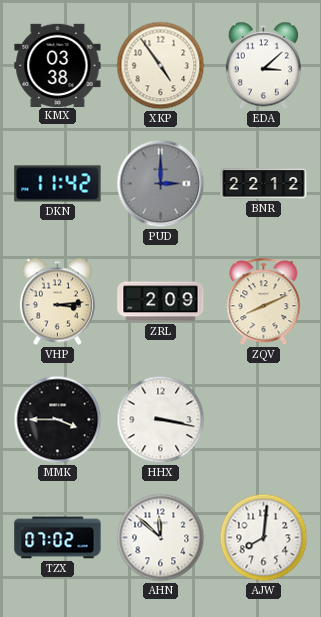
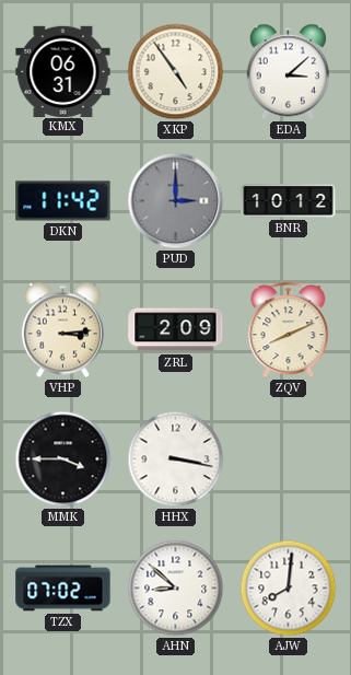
KMX: 03:38 -> 06:31
BNR: 22:12 -> 10:12
AHN: 11:52 -> 8:52
